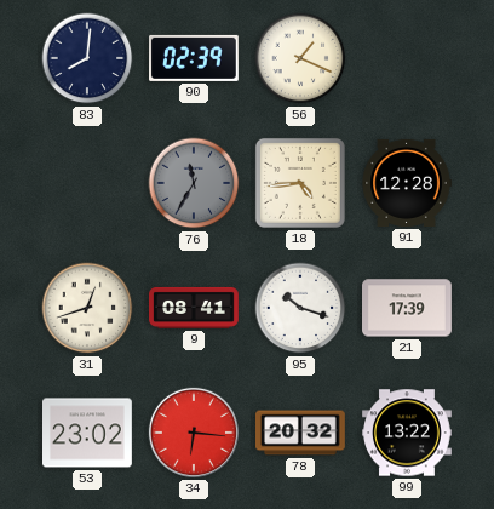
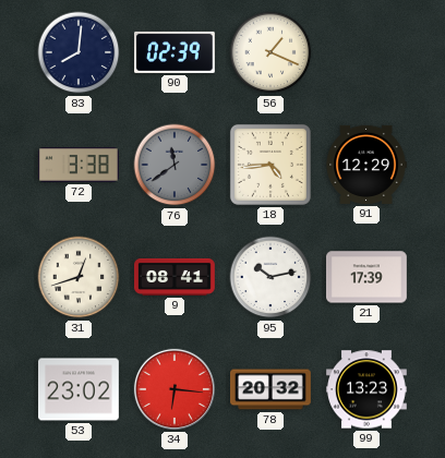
72: none -> 3:38
76: 11:35 -> 11:39
91: 12:28 -> 12:29
95: 10:18 -> 10:13
99: 13:22 -> 13:23
